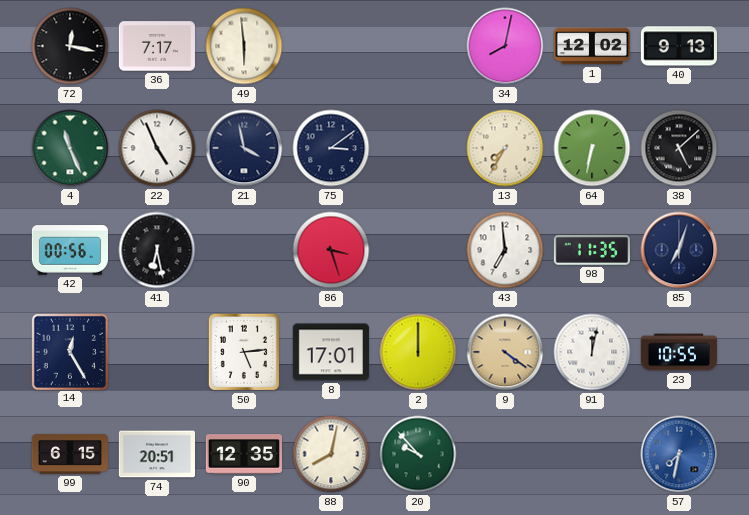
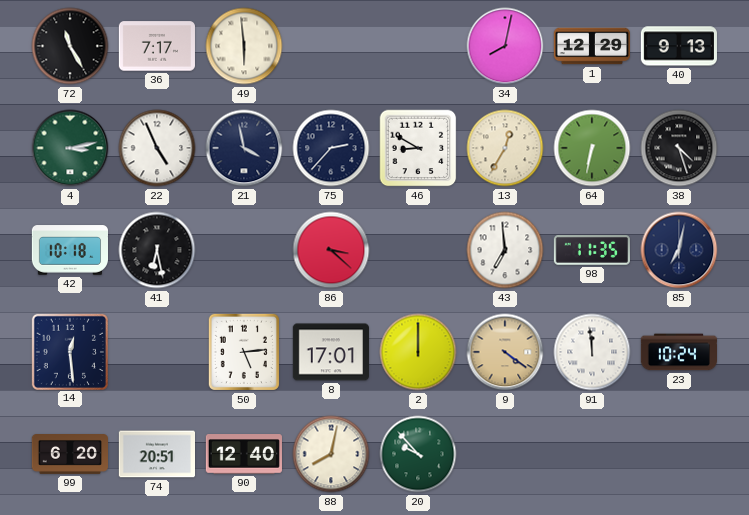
72: 12:17 -> 11:25
1: 12:02 -> 12:29
4: 11:26 -> 3:13
75: 3:09 -> 2:37
46: none -> 8:50
13: 7:35 -> 12:35
38: 5:08 -> 4:27
42: 00:56 -> 10:18
86: 3:27 -> 3:22
85: 7:03 -> 7:02
14: 12:25 -> 12:29
91: 12:02 -> 11:59
23: 10:55 -> 10:24
99: 6:15 -> 6:20
90: 12:35 -> 12:40
57: 7:32 -> none
